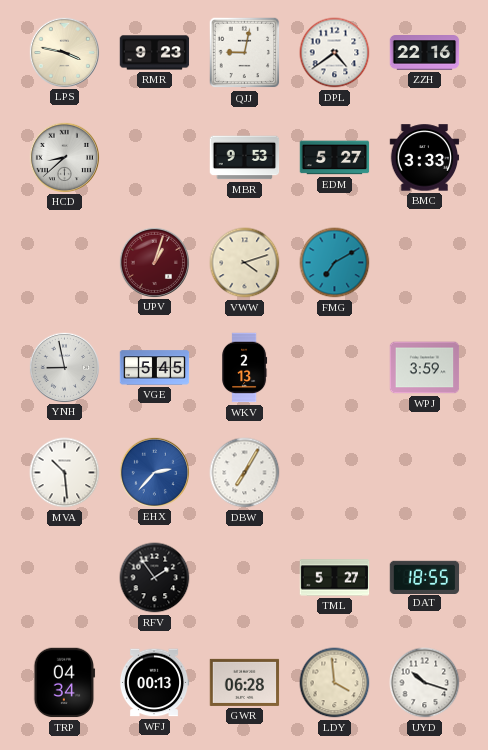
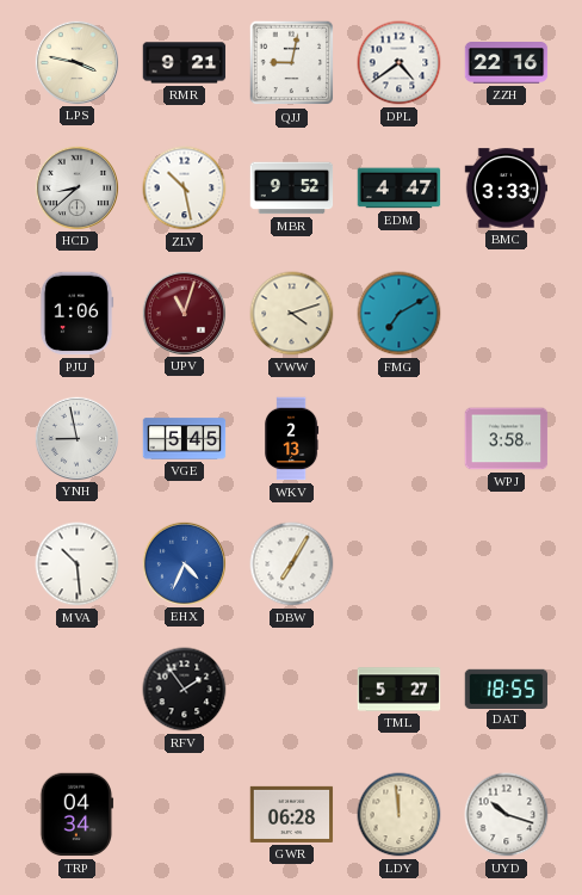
RMR: 9:23 -> 9:21
ZLV: none -> 10:28
MBR: 9:53 -> 9:52
EDM: 5:27 -> 4:47
PJU: none -> 1:06
UPV: 1:03 -> 11:03
WPJ: 3:59 -> 3:58
EHX: 2:37 -> 4:34
WFJ: 00:13 -> none
LDY: 3:59 -> 11:59
